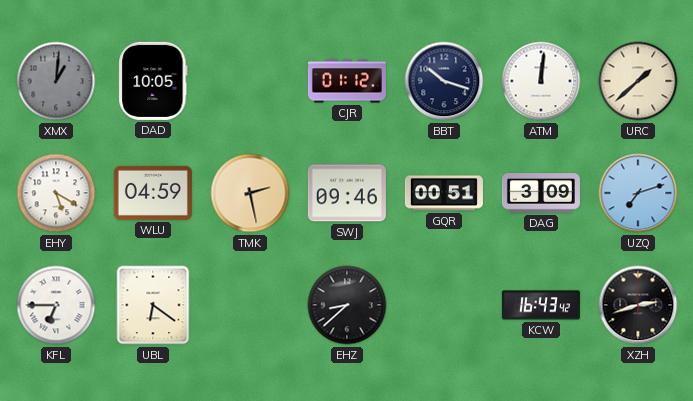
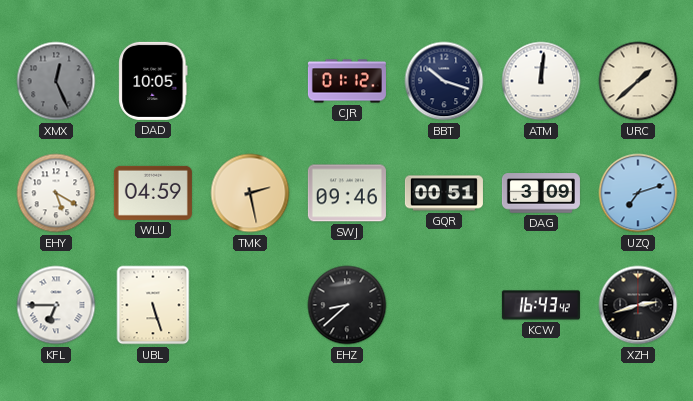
XMX: 1:01 -> 12:26
UBL: 6:21 -> 5:27
